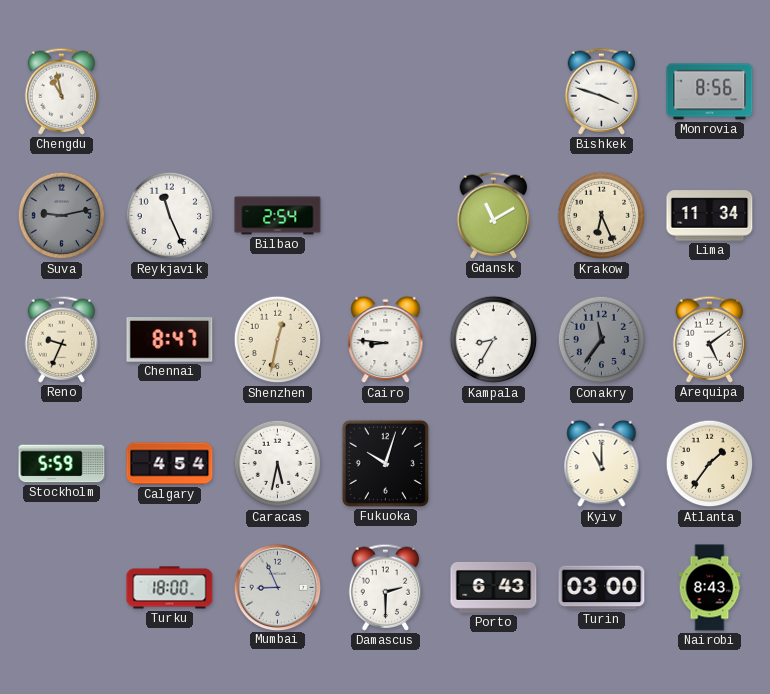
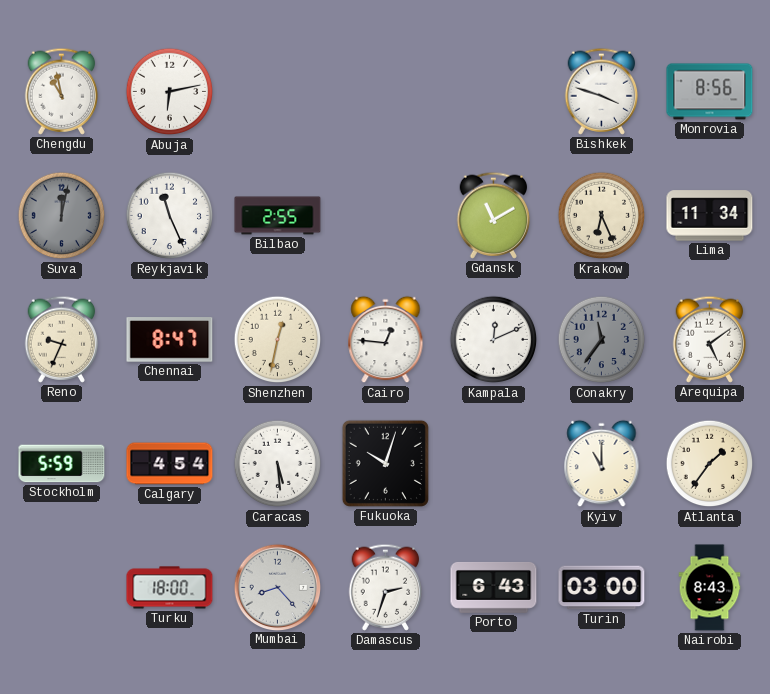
Abuja: none -> 6:13
Suva: 9:13 -> 12:02
Bilbao: 2:54 -> 2:55
Cairo: 8:46 -> 12:46
Kampala: 8:35 -> 12:11
Caracas: 5:32 -> 5:29
Mumbai: 8:56 -> 8:23
Damascus: 2:30 -> 2:33
